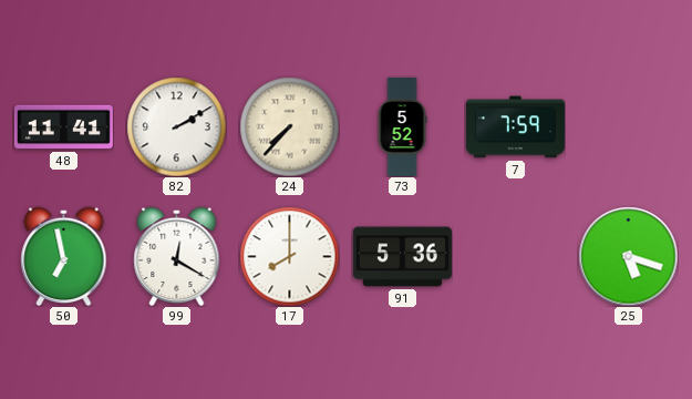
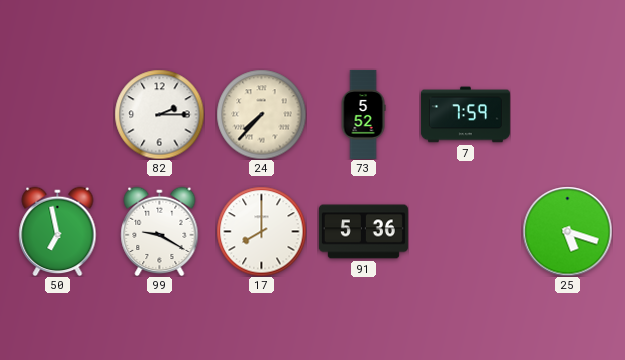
48: 11:41 -> none
82: 2:10 -> 2:15
99: 12:20 -> 9:20
